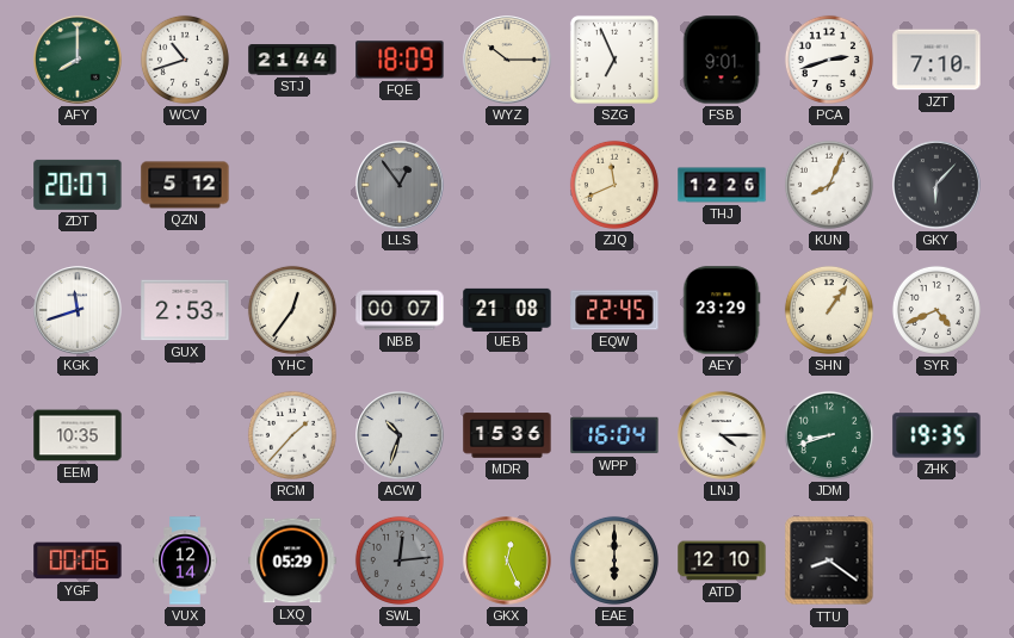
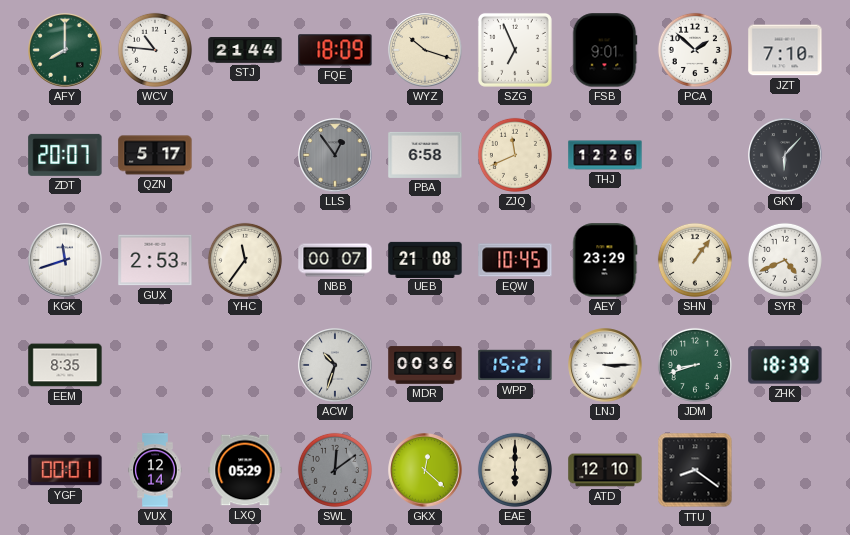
WCV: 10:42 -> 10:46
WYZ: 10:15 -> 10:18
PCA: 2:42 -> 1:52
QZN: 5:12 -> 5:17
PBA: none -> 6:58
KUN: 8:04 -> none
YHC: 12:36 -> 11:36
EQW: 22:45 -> 10:45
EEM: 10:35 -> 8:35
RCM: 1:37 -> none
MDR: 15:36 -> 00:36
WPP: 16:04 -> 15:21
LNJ: 4:15 -> 3:15
ZHK: 19:35 -> 18:39
YGF: 00:06 -> 00:01
SWL: 12:14 -> 12:09
GKX: 12:26 -> 12:22
